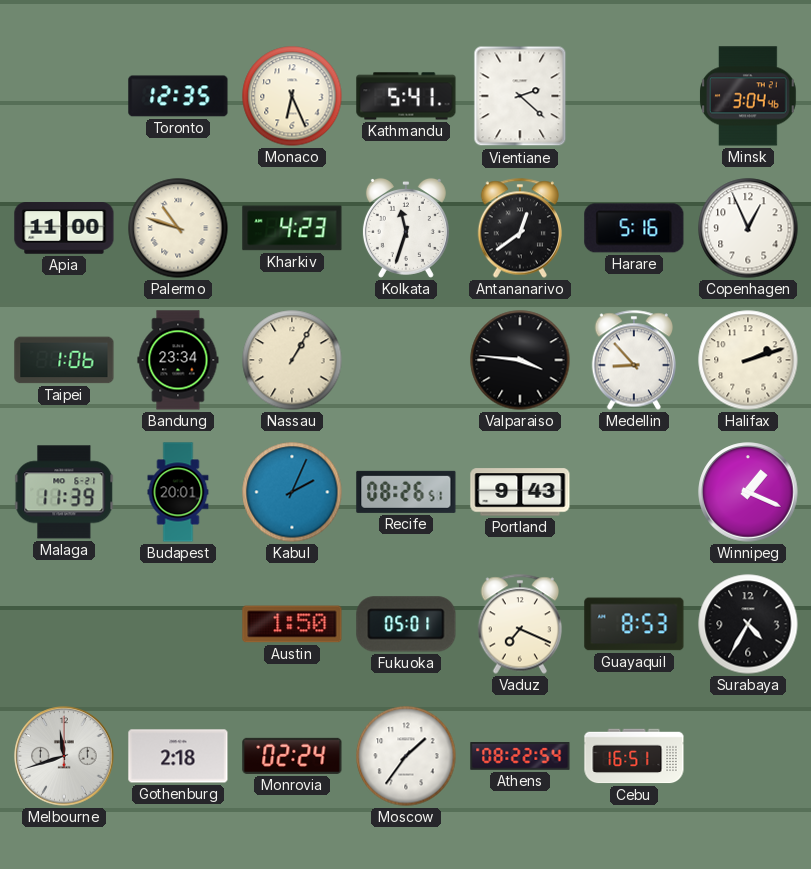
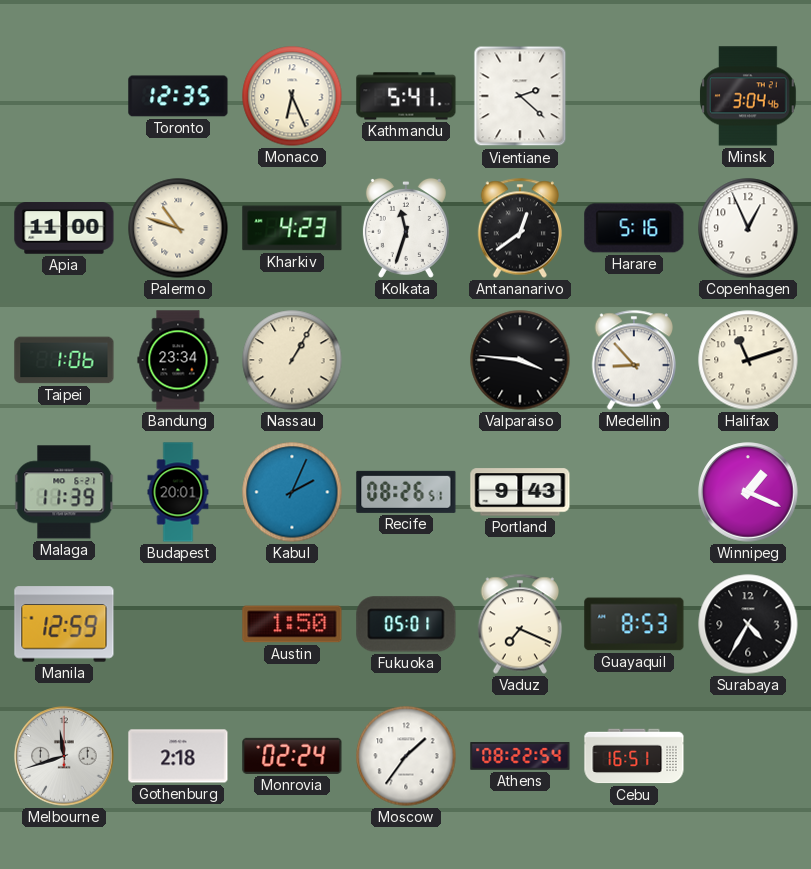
Halifax: 2:12 -> 11:12
Manila: none -> 12:59
